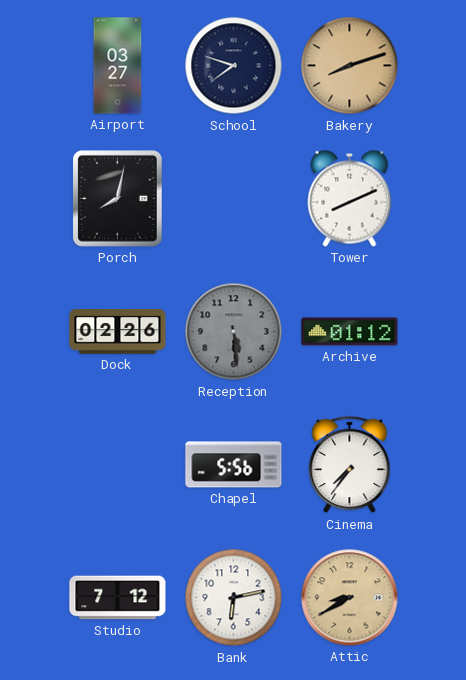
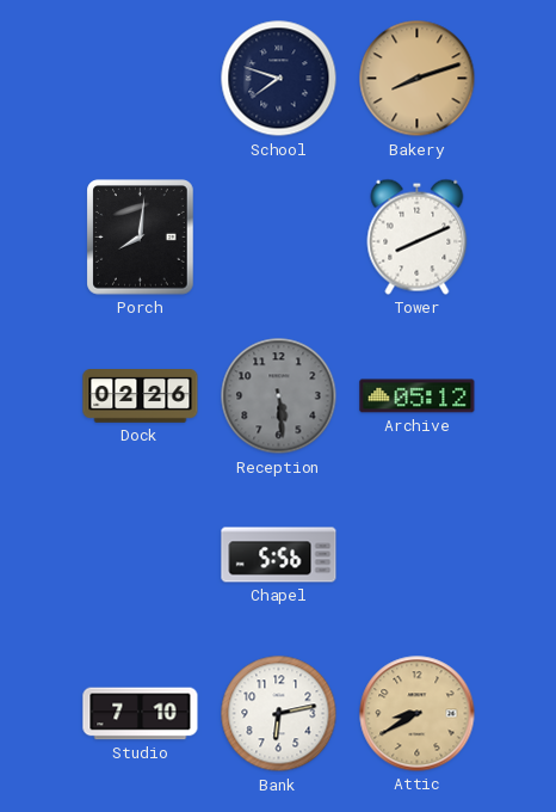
Airport: 03:27 -> none
Porch: 8:02 -> 8:01
Archive: 01:12 -> 05:12
Cinema: 7:36 -> none
Studio: 7:12 -> 7:10
